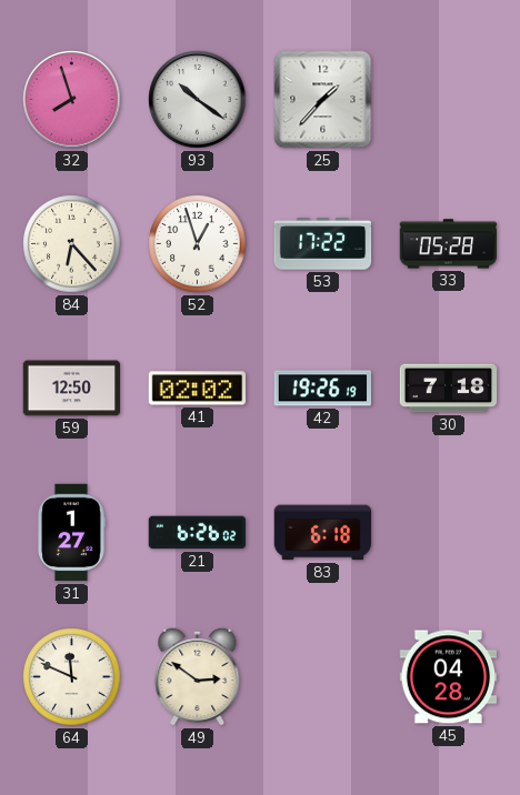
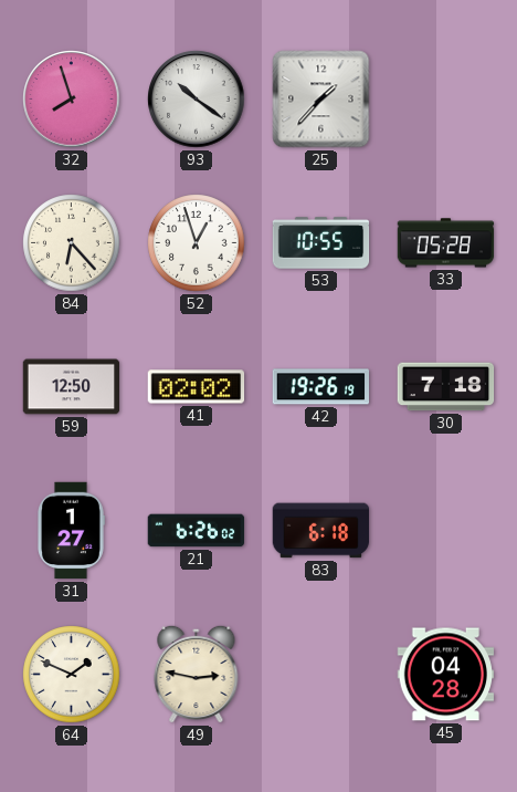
53: 17:22 -> 10:55
64: 11:49 -> 1:49
49: 2:51 -> 2:47
